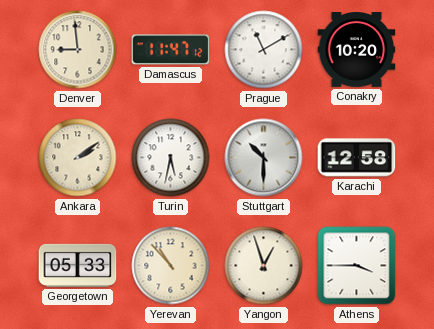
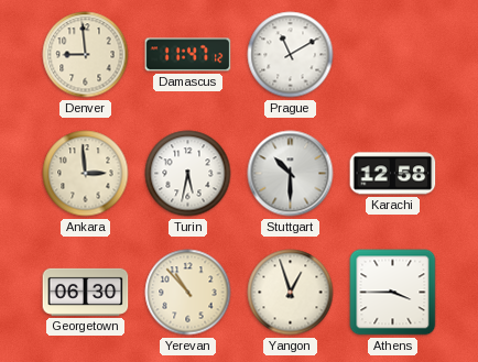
Conakry: 10:20 -> none
Ankara: 2:09 -> 2:59
Georgetown: 05:33 -> 06:30
